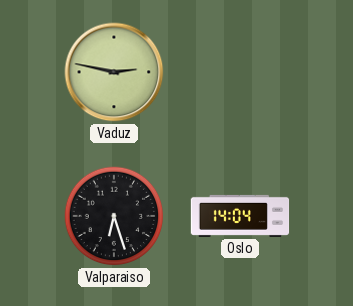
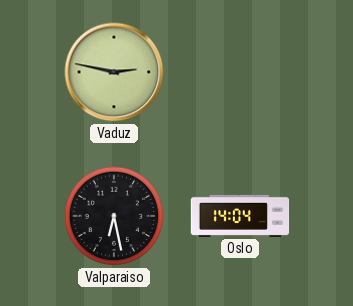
Valparaiso: 6:27 -> 6:28
